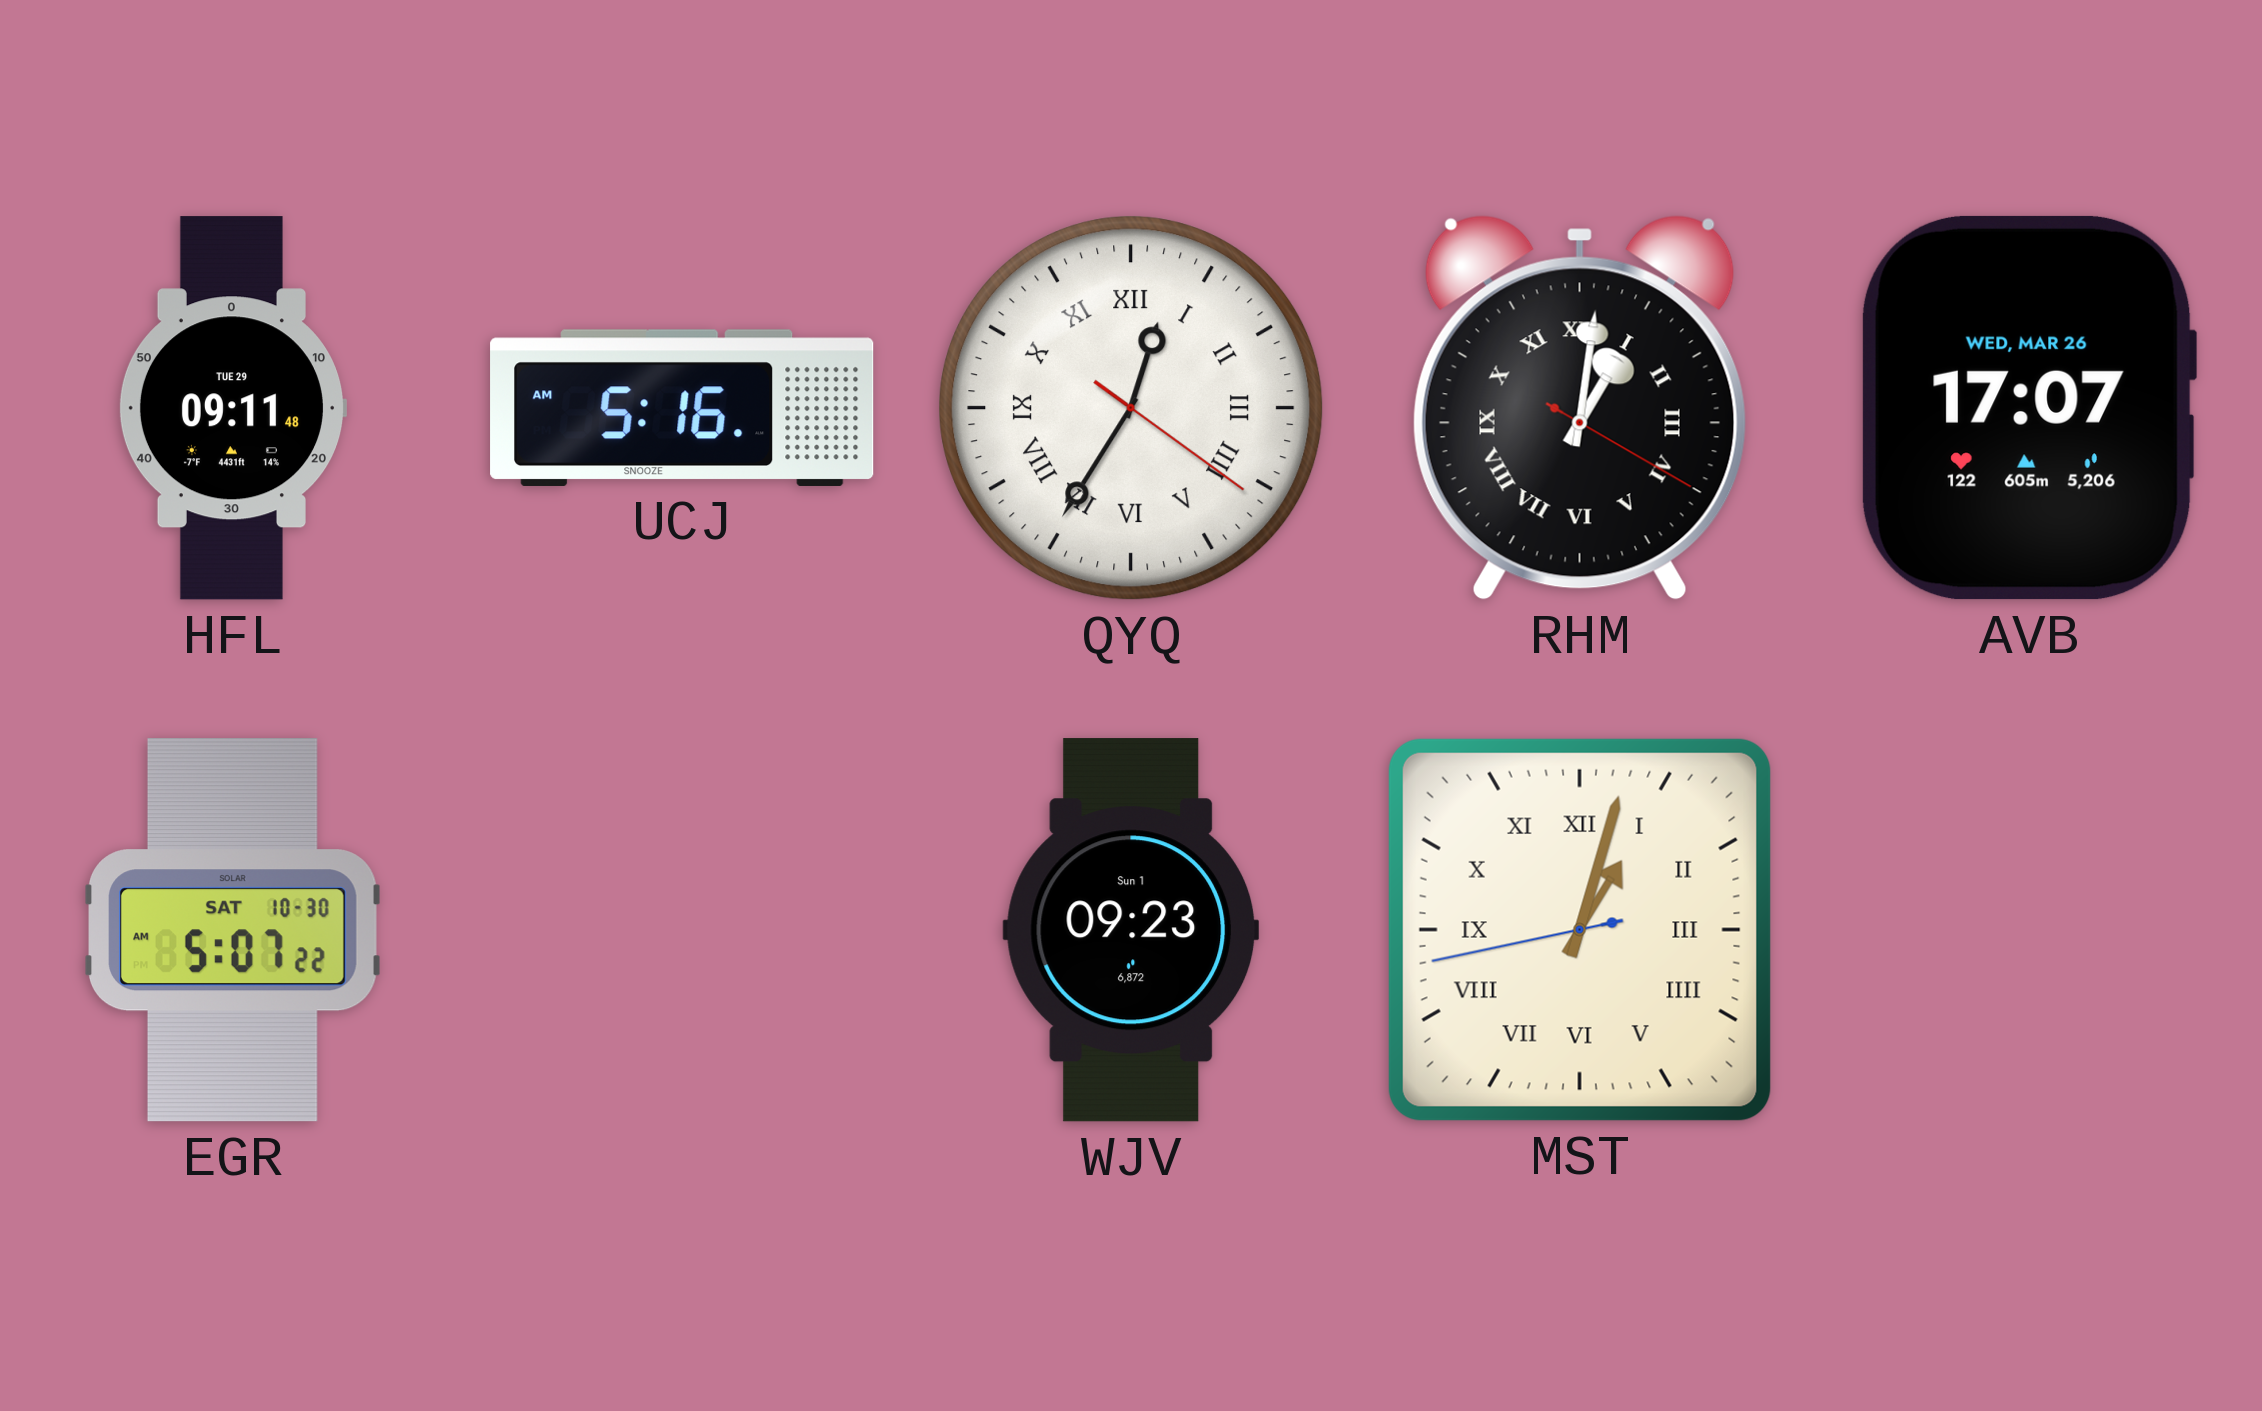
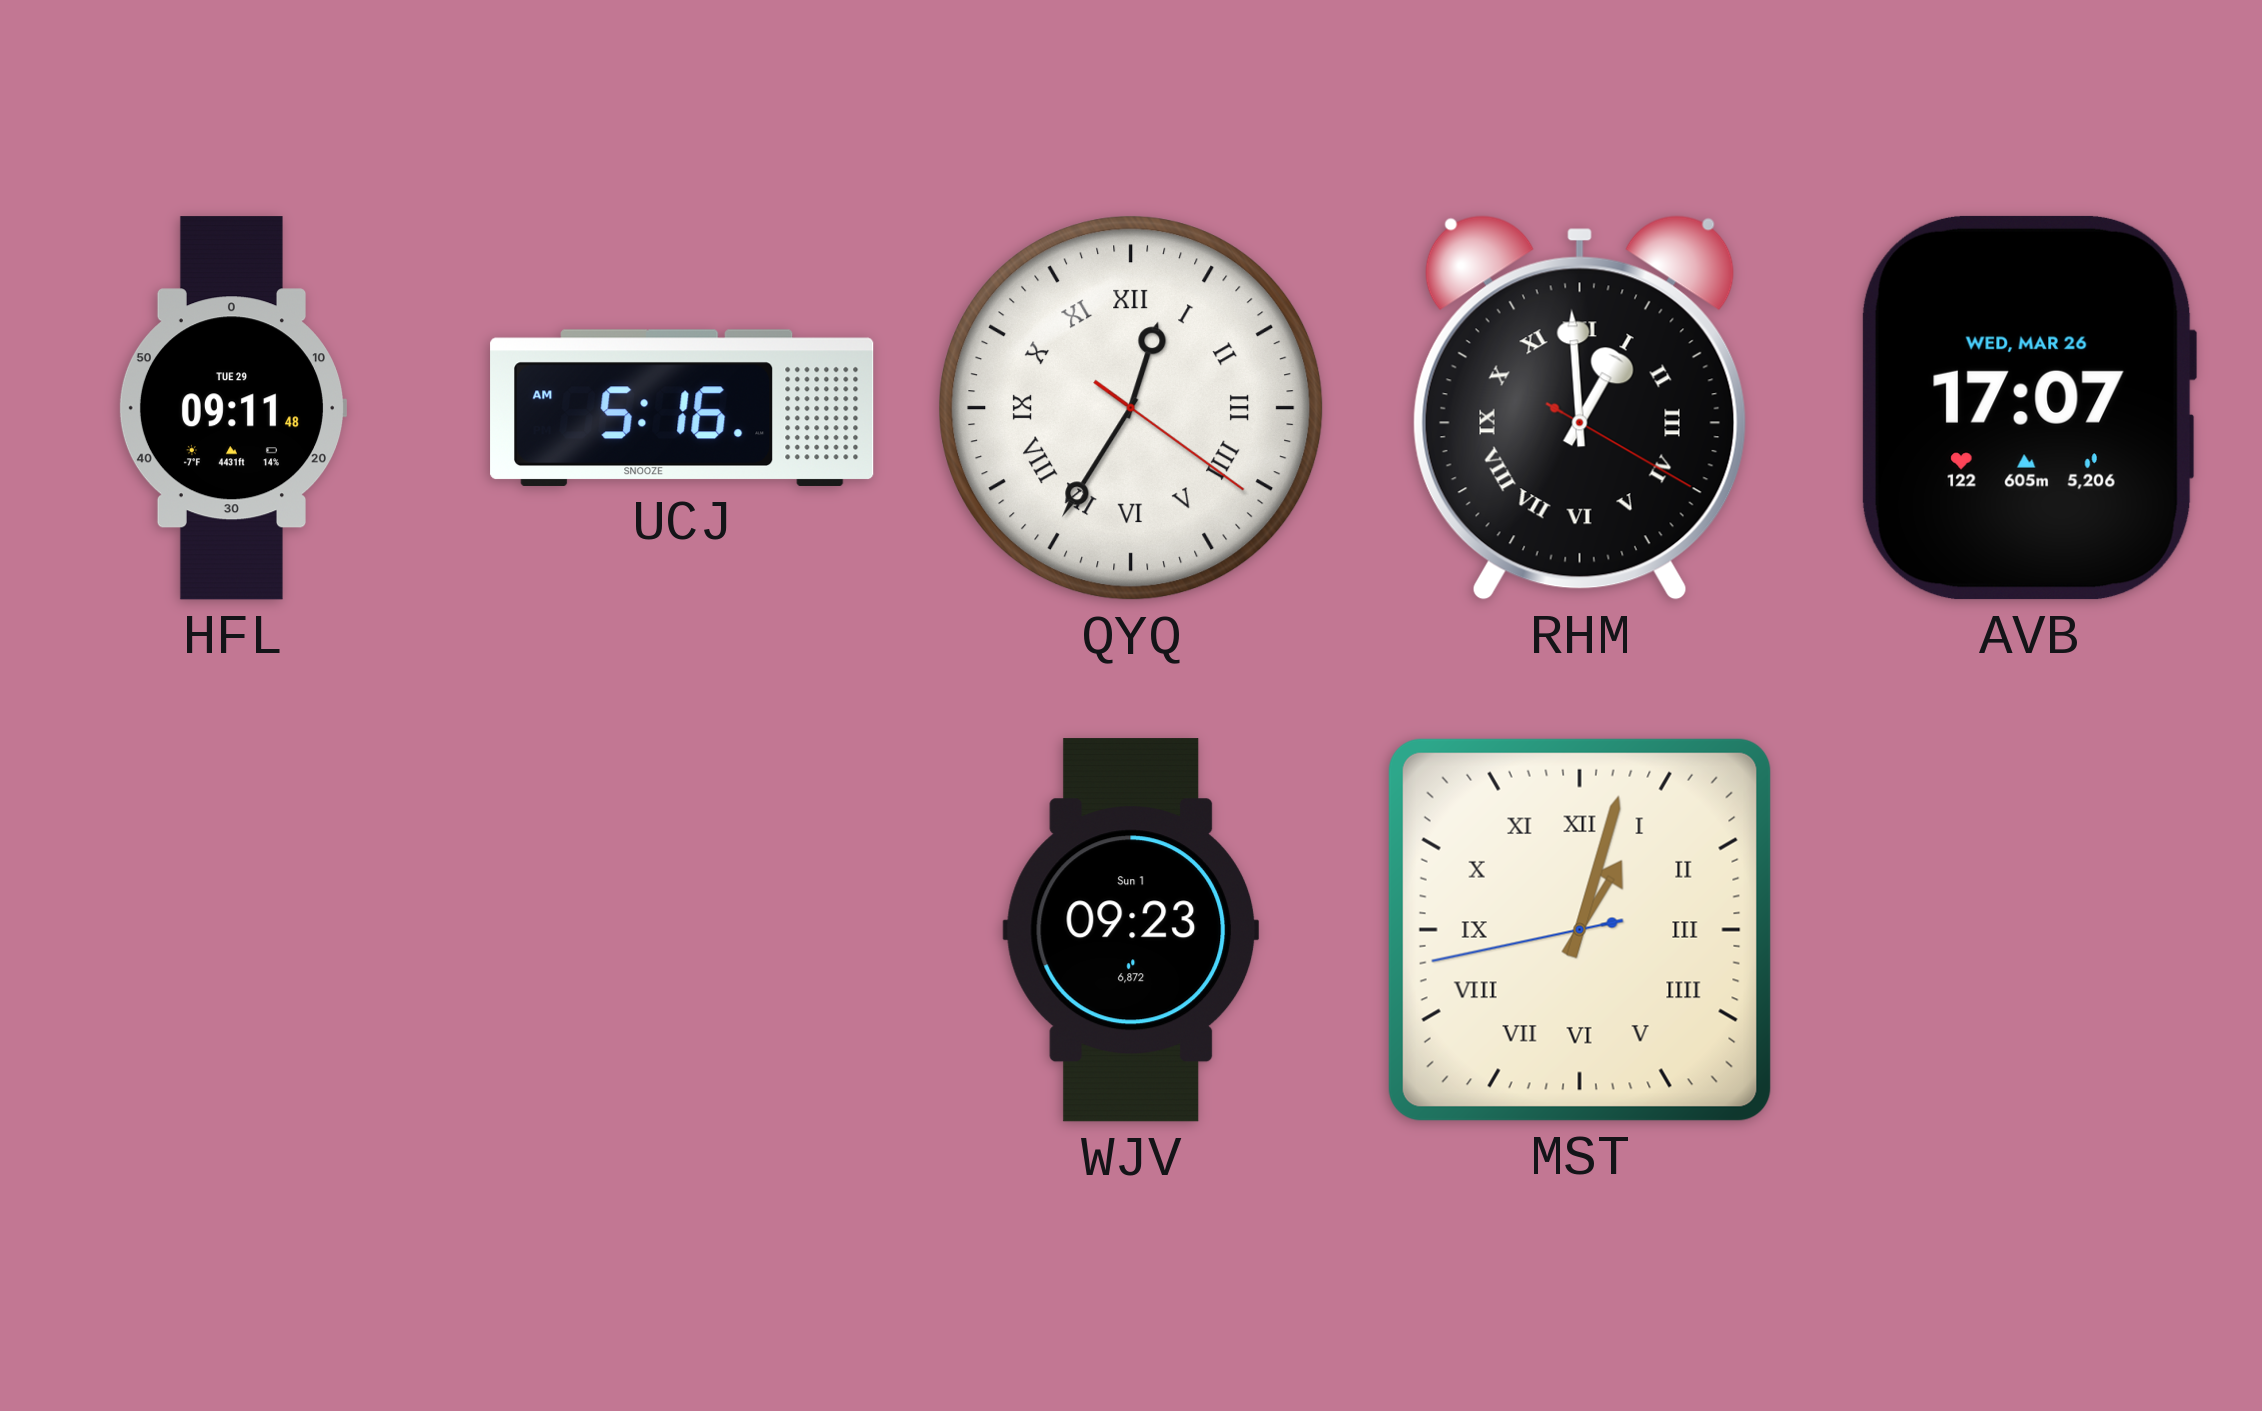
RHM: 1:01 -> 12:59
EGR: 5:07 -> none
